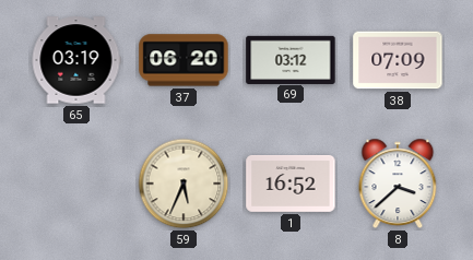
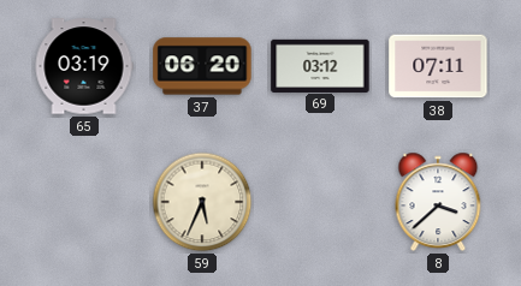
38: 07:09 -> 07:11
1: 16:52 -> none
